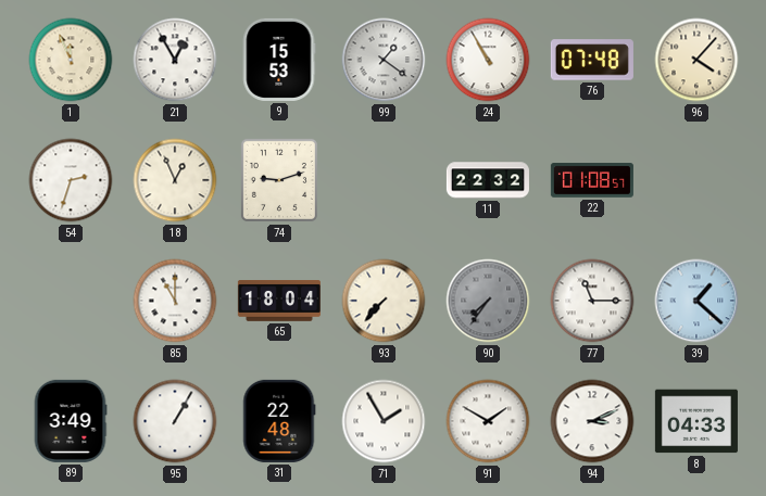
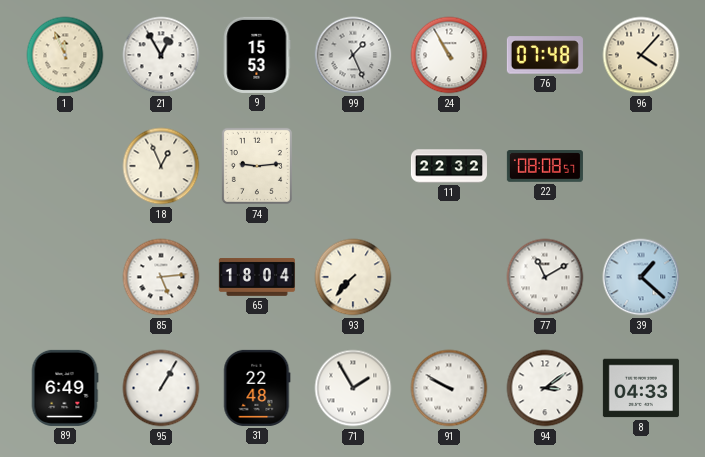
99: 1:21 -> 1:26
54: 2:33 -> none
74: 9:12 -> 9:14
22: 01:08 -> 08:08
85: 11:00 -> 5:14
90: 7:36 -> none
77: 11:15 -> 11:10
89: 3:49 -> 6:49
91: 1:50 -> 9:50
94: 3:11 -> 3:09
